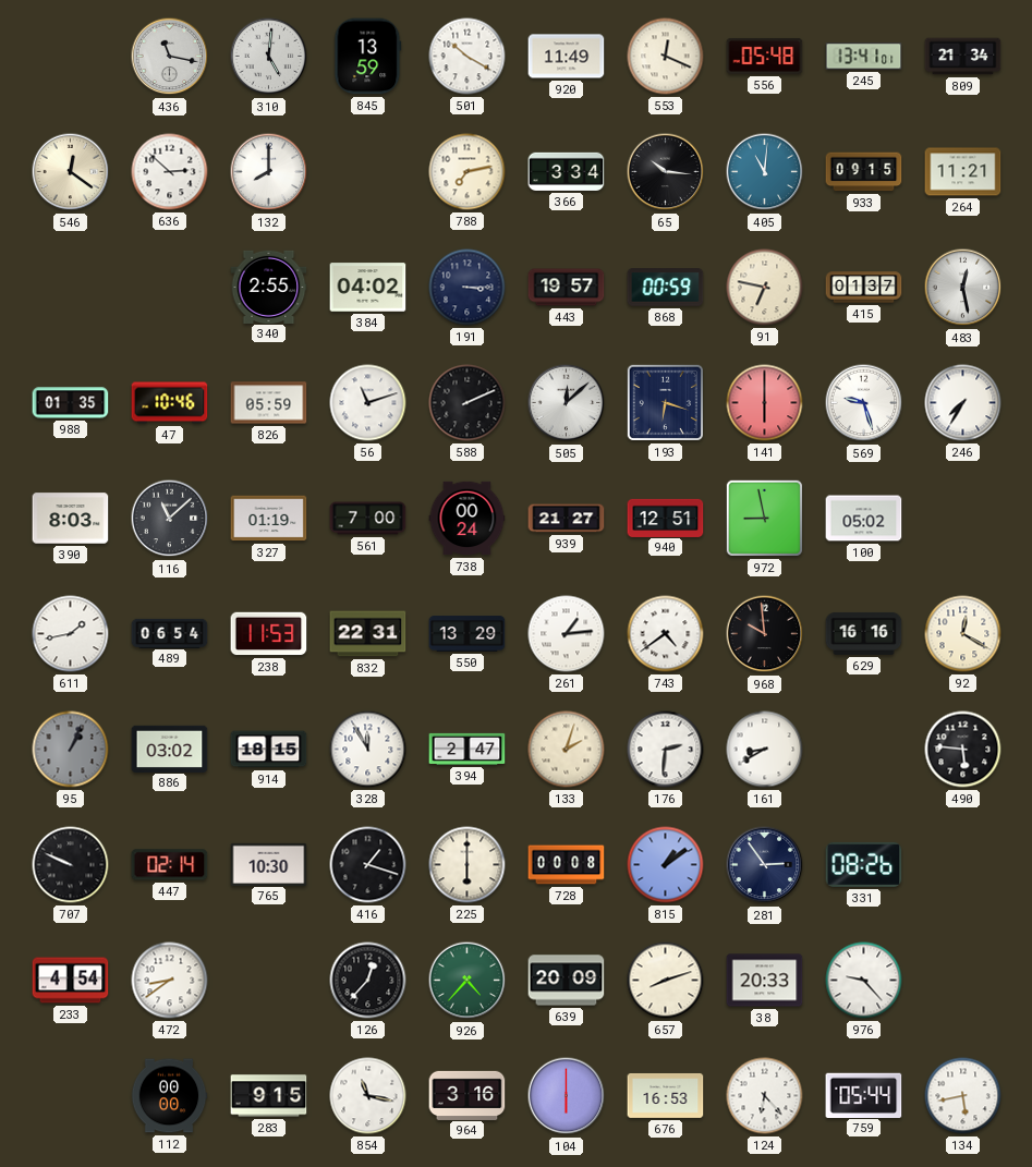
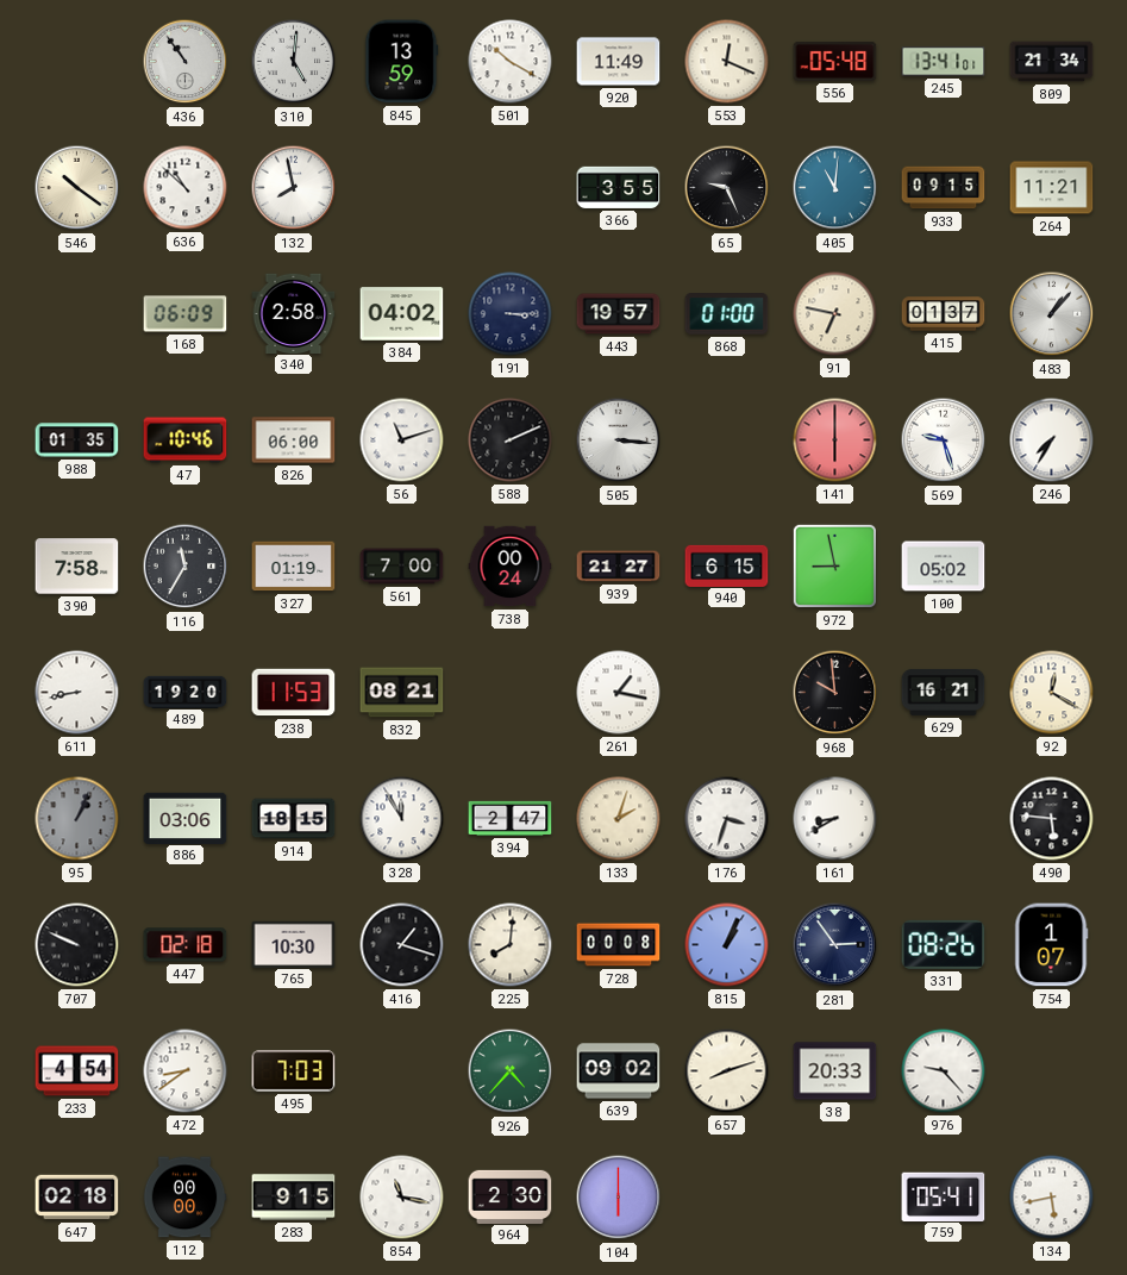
436: 11:17 -> 10:54
546: 12:21 -> 10:21
636: 2:52 -> 10:52
132: 8:00 -> 7:58
788: 7:13 -> none
366: 3:34 -> 3:55
65: 10:16 -> 9:26
168: none -> 06:09
340: 2:55 -> 2:58
868: 00:59 -> 01:00
483: 12:28 -> 1:07
826: 05:59 -> 06:00
505: 12:08 -> 3:16
193: 6:18 -> none
390: 8:03 -> 7:58
116: 11:08 -> 11:35
940: 12:51 -> 6:15
611: 1:43 -> 8:43
489: 06:54 -> 19:20
832: 22:31 -> 08:21
550: 13:29 -> none
261: 1:14 -> 1:17
743: 4:39 -> none
629: 16:16 -> 16:21
886: 03:02 -> 03:06
176: 2:31 -> 3:33
447: 02:14 -> 02:18
225: 6:00 -> 8:01
815: 1:09 -> 1:04
754: none -> 1:07
495: none -> 7:03
126: 12:37 -> none
639: 20:09 -> 09:02
647: none -> 02:18
964: 3:16 -> 2:30
676: 16:53 -> none
124: 6:23 -> none
759: 05:44 -> 05:41
